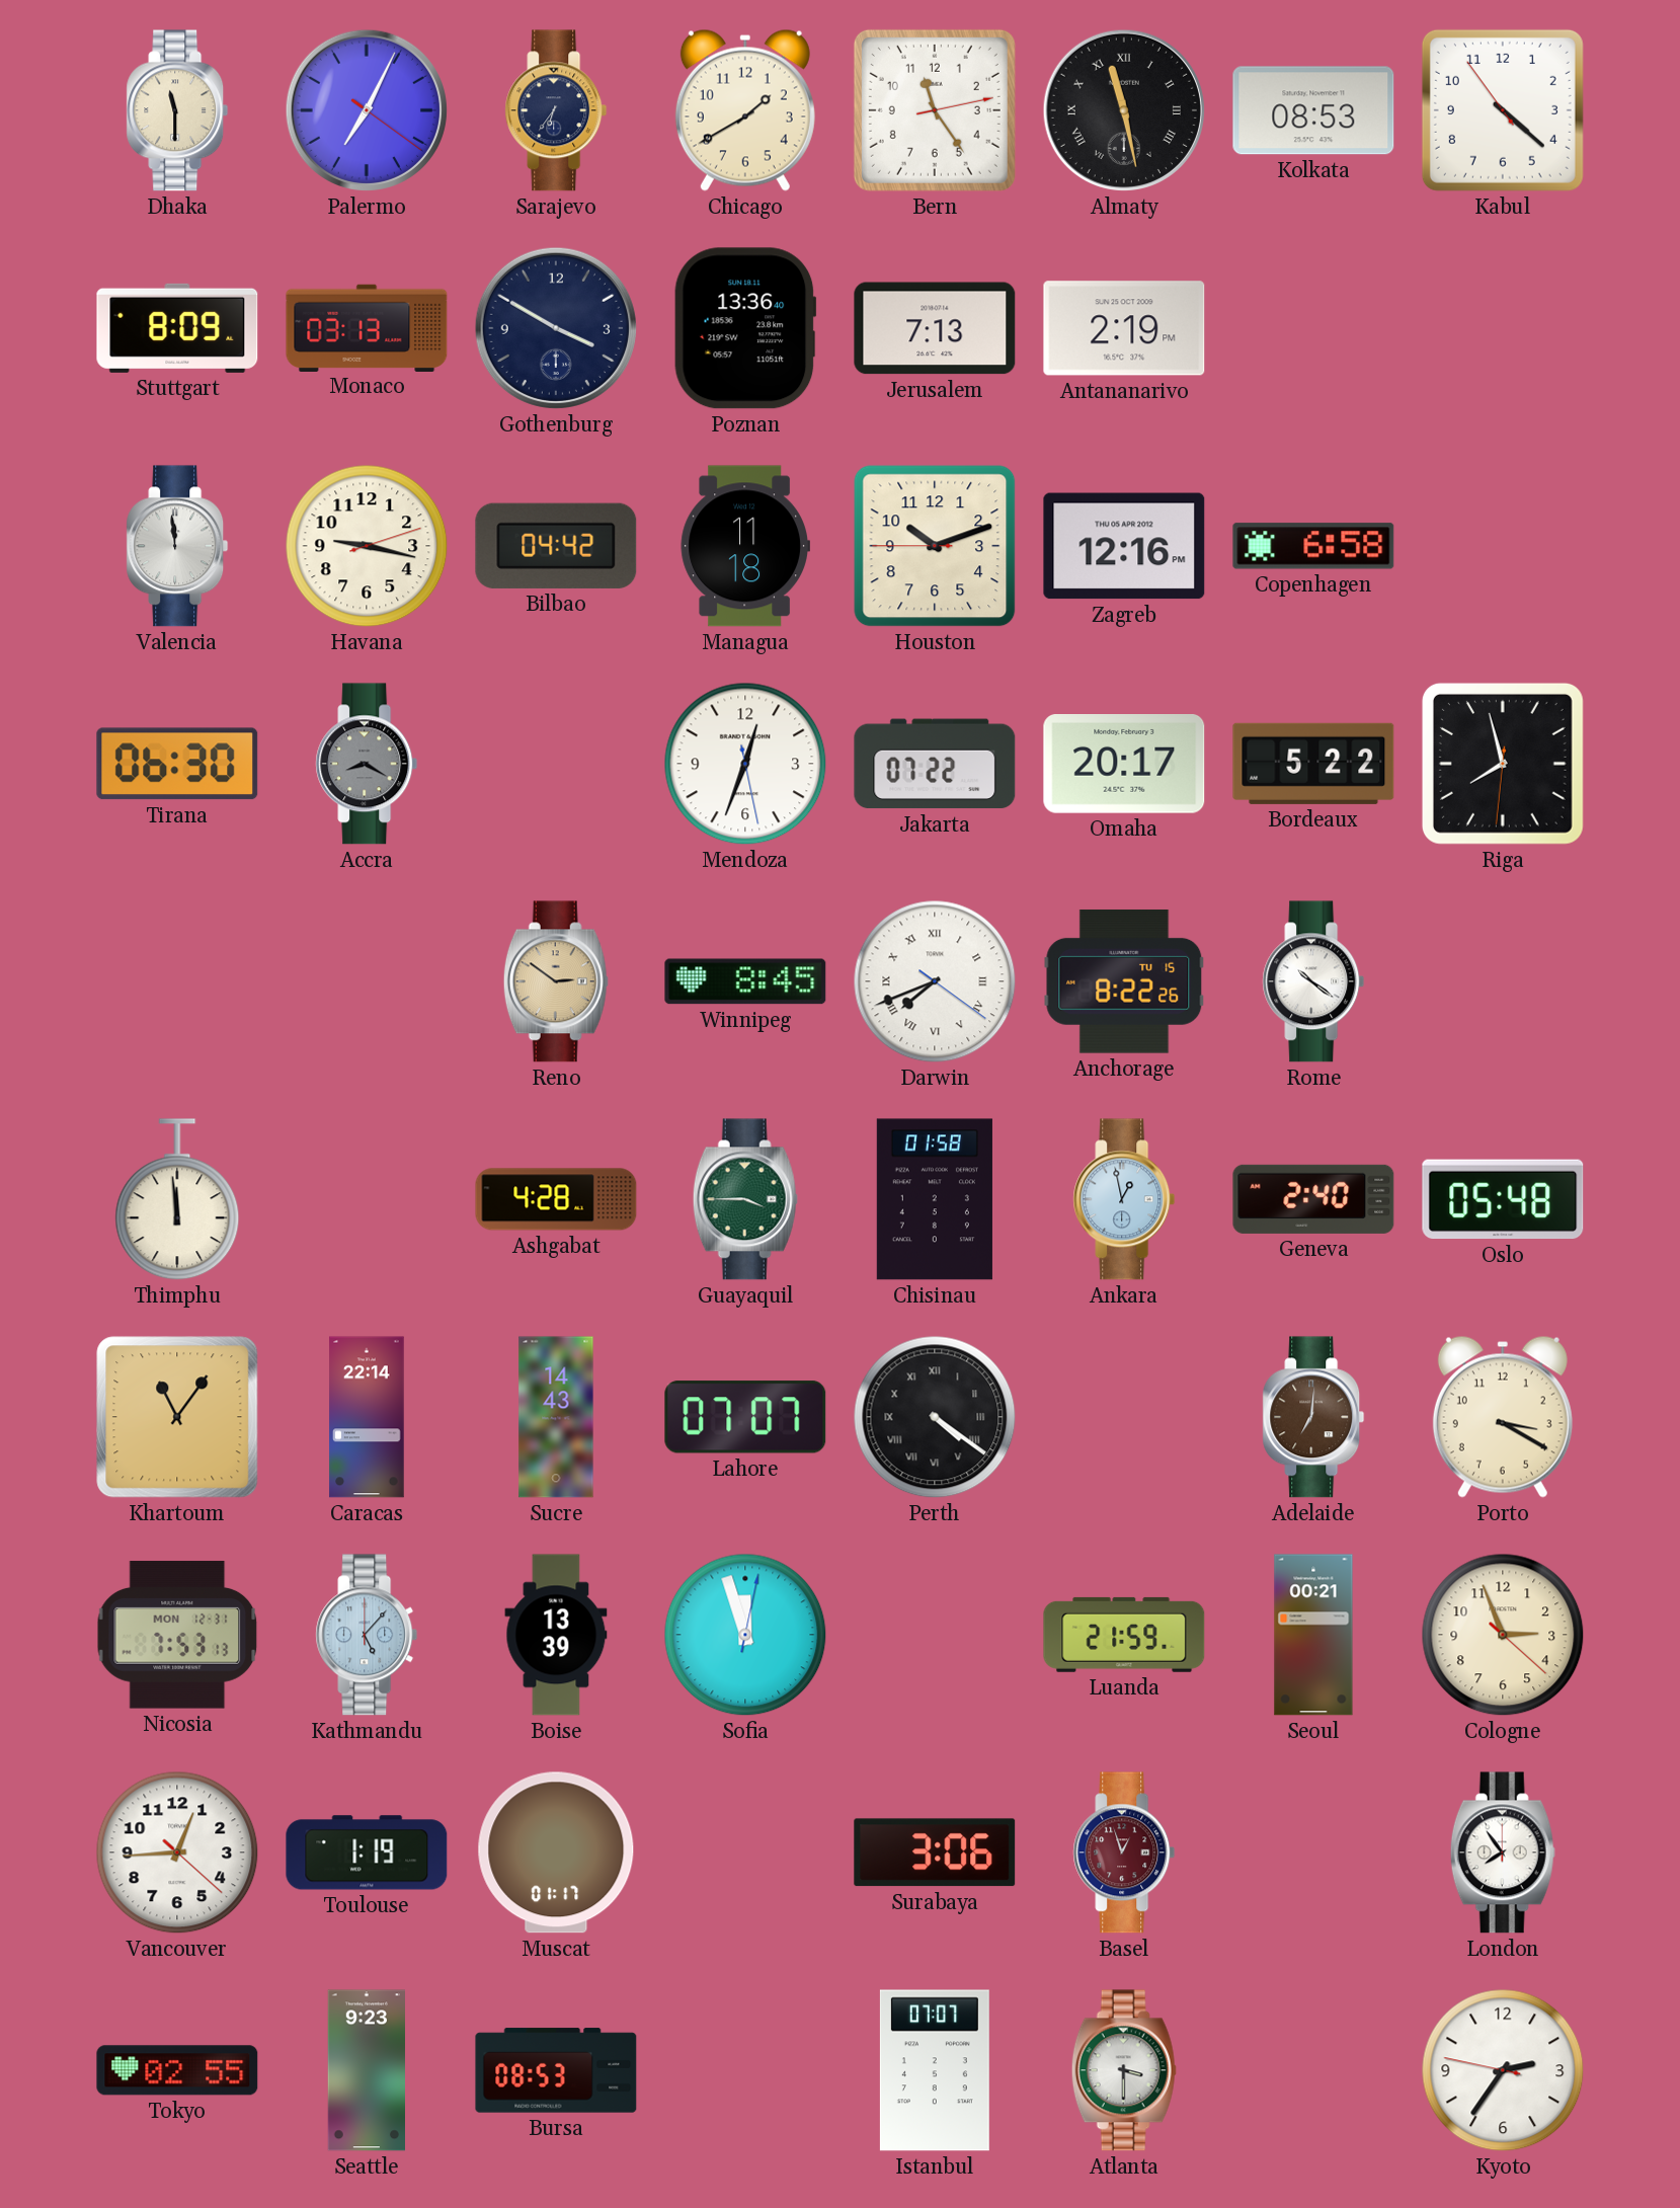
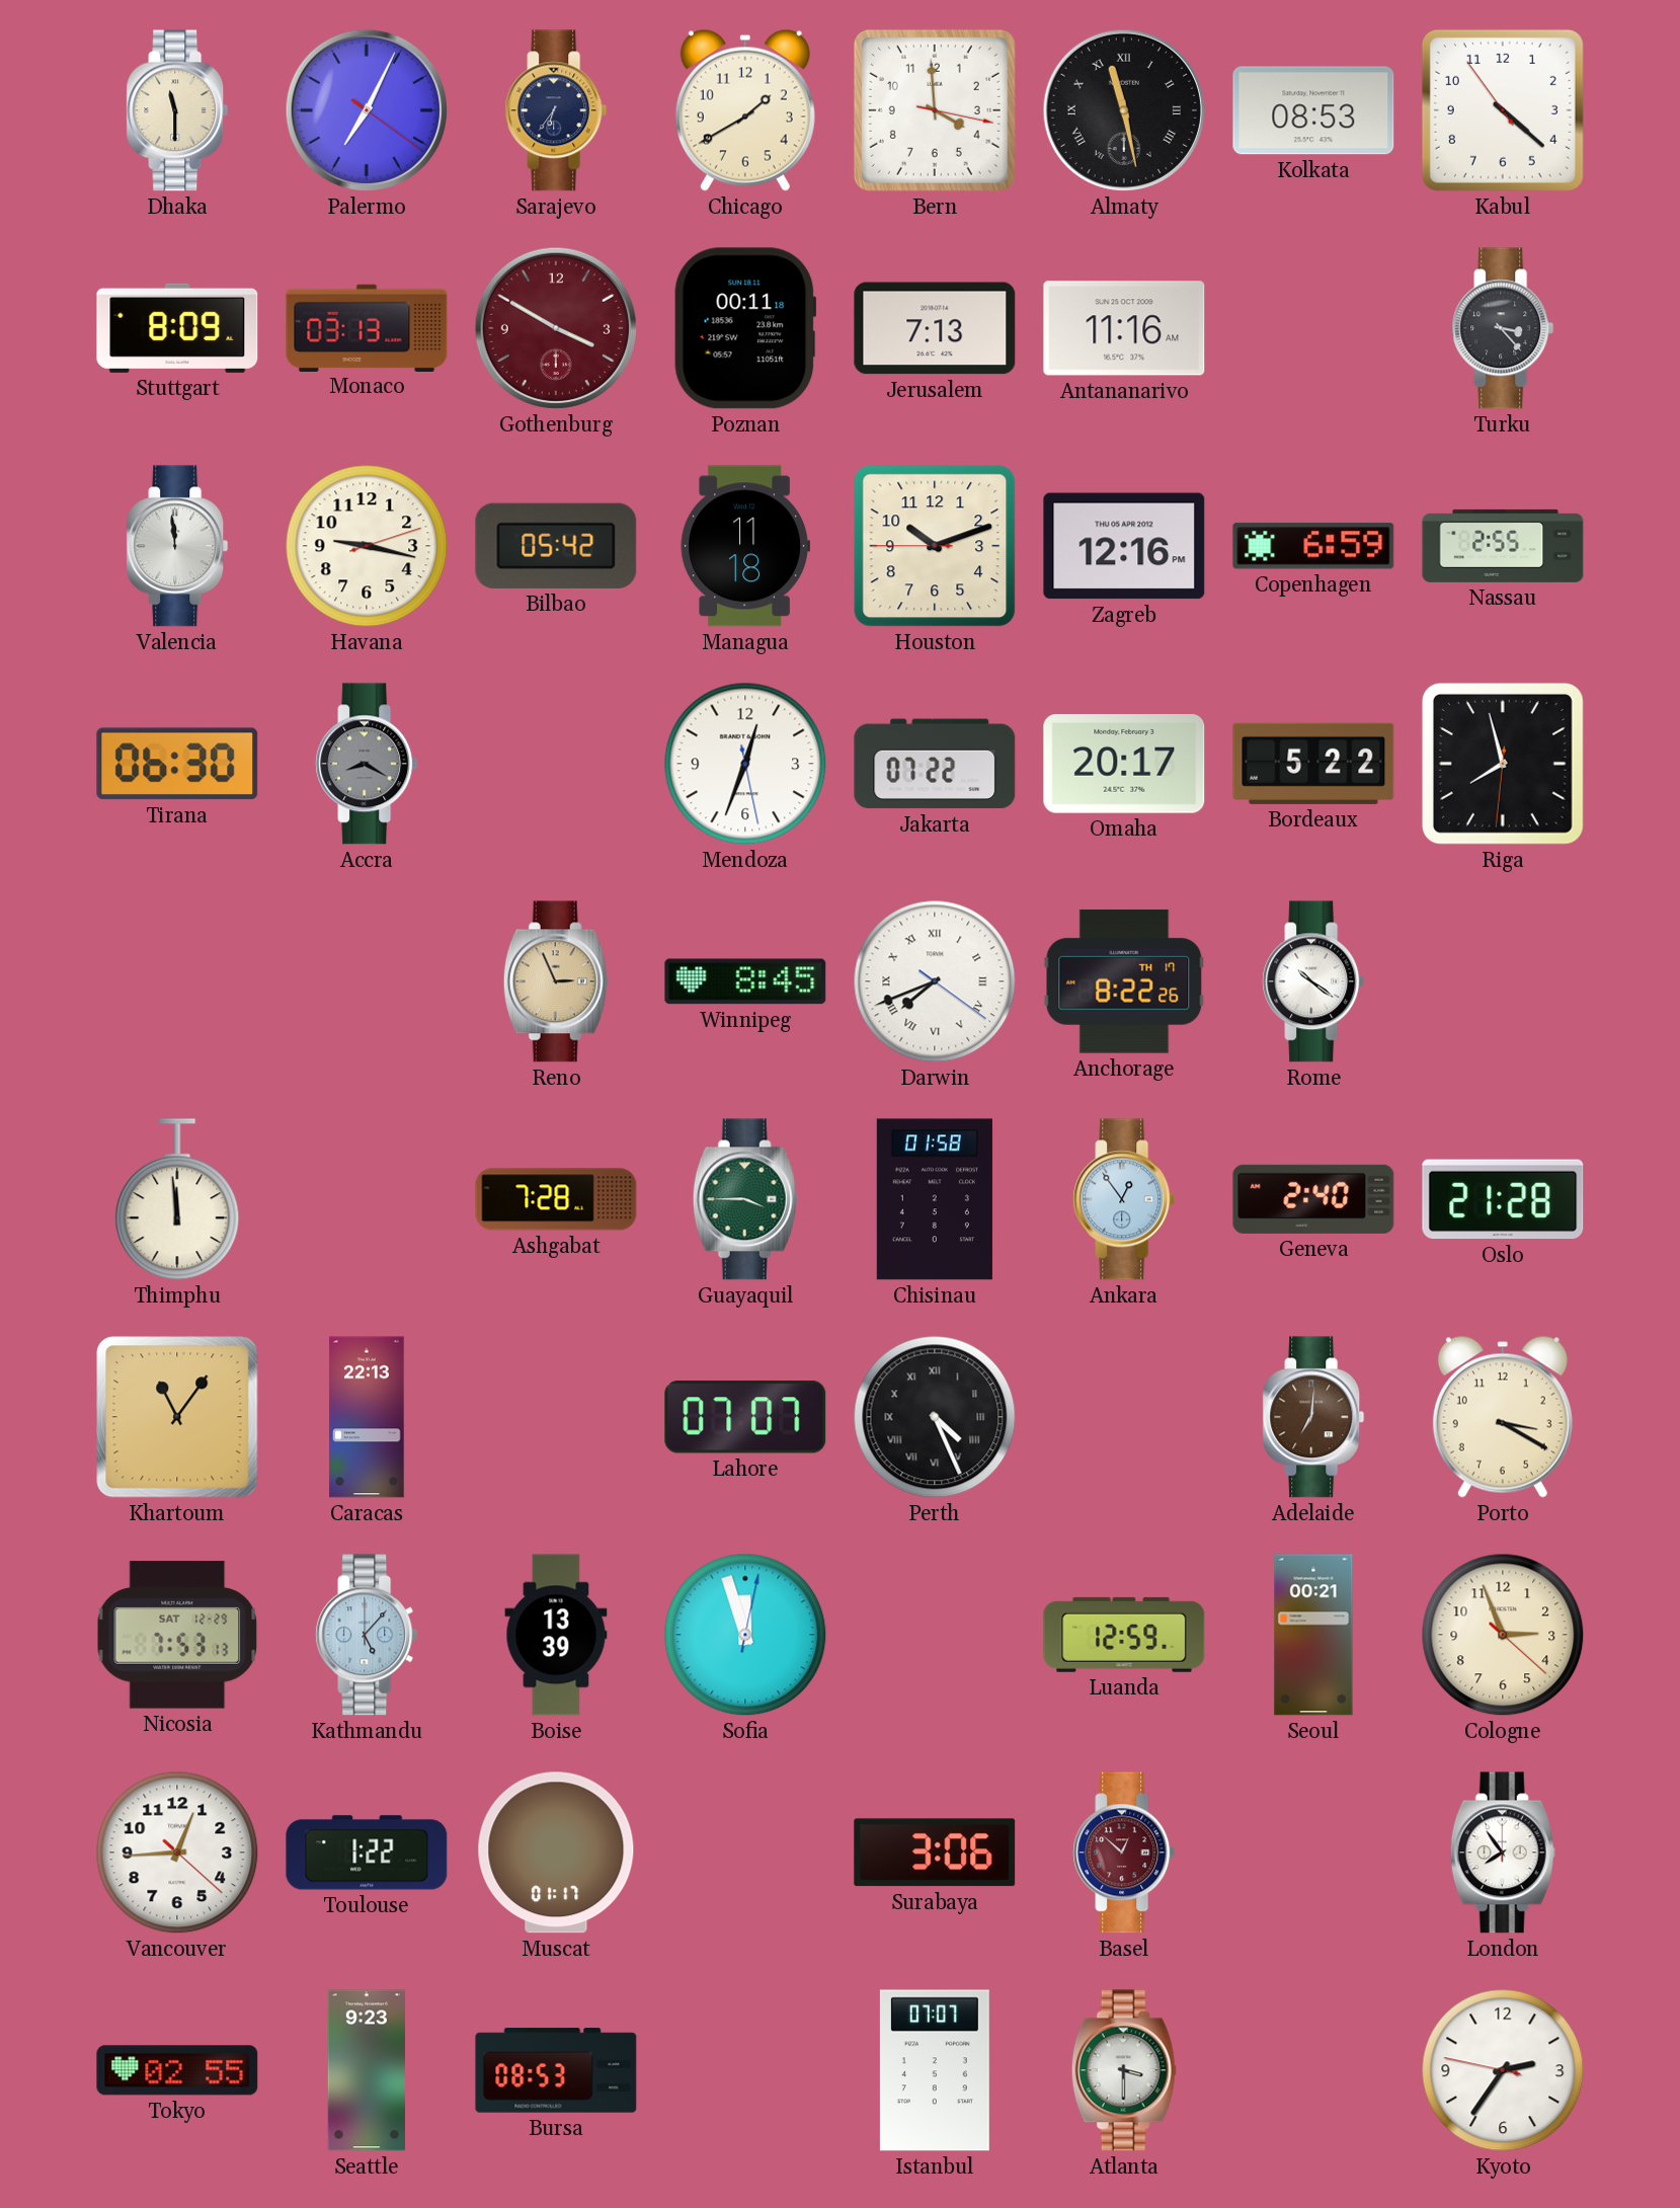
Bern: 11:24 -> 3:59
Gothenburg dial: navy -> burgundy
Poznan: 13:36 -> 00:11
Antananarivo: 2:19 -> 11:16
Turku: none -> 3:23
Bilbao: 04:42 -> 05:42
Copenhagen: 6:58 -> 6:59
Nassau: none -> 2:55
Reno: 2:51 -> 2:56
Anchorage date: TU 15 -> TH 17
Ashgabat: 4:28 -> 7:28
Ankara: 12:58 -> 12:54
Oslo: 05:48 -> 21:28
Caracas: 22:14 -> 22:13
Sucre: 14:43 -> none
Perth: 4:21 -> 4:26
Nicosia date: MON 12-31 -> SAT 12-29
Luanda: 21:59 -> 12:59
Toulouse: 1:19 -> 1:22
Basel: 12:57 -> 12:52
